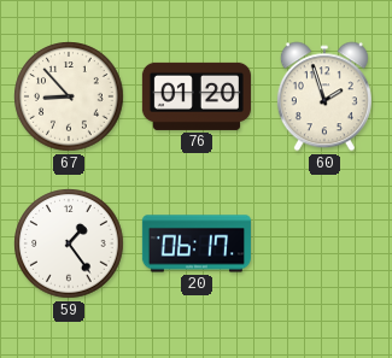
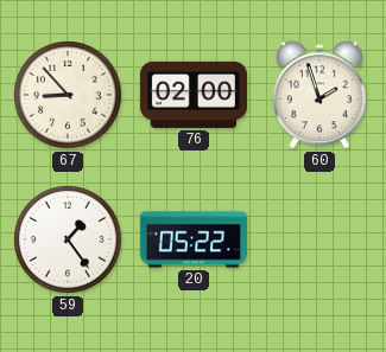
76: 01:20 -> 02:00
20: 06:17 -> 05:22
